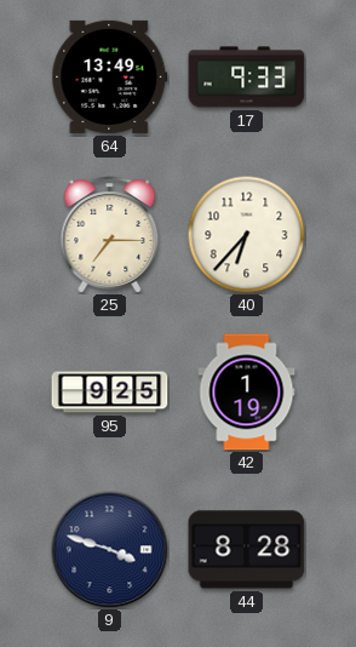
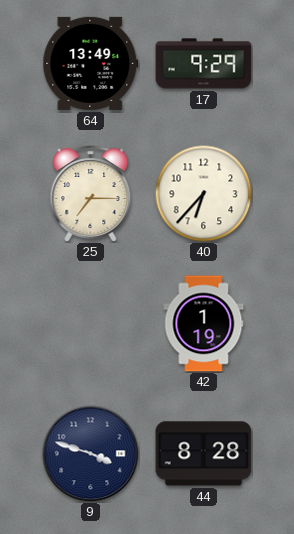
17: 9:33 -> 9:29
95: 9:25 -> none
